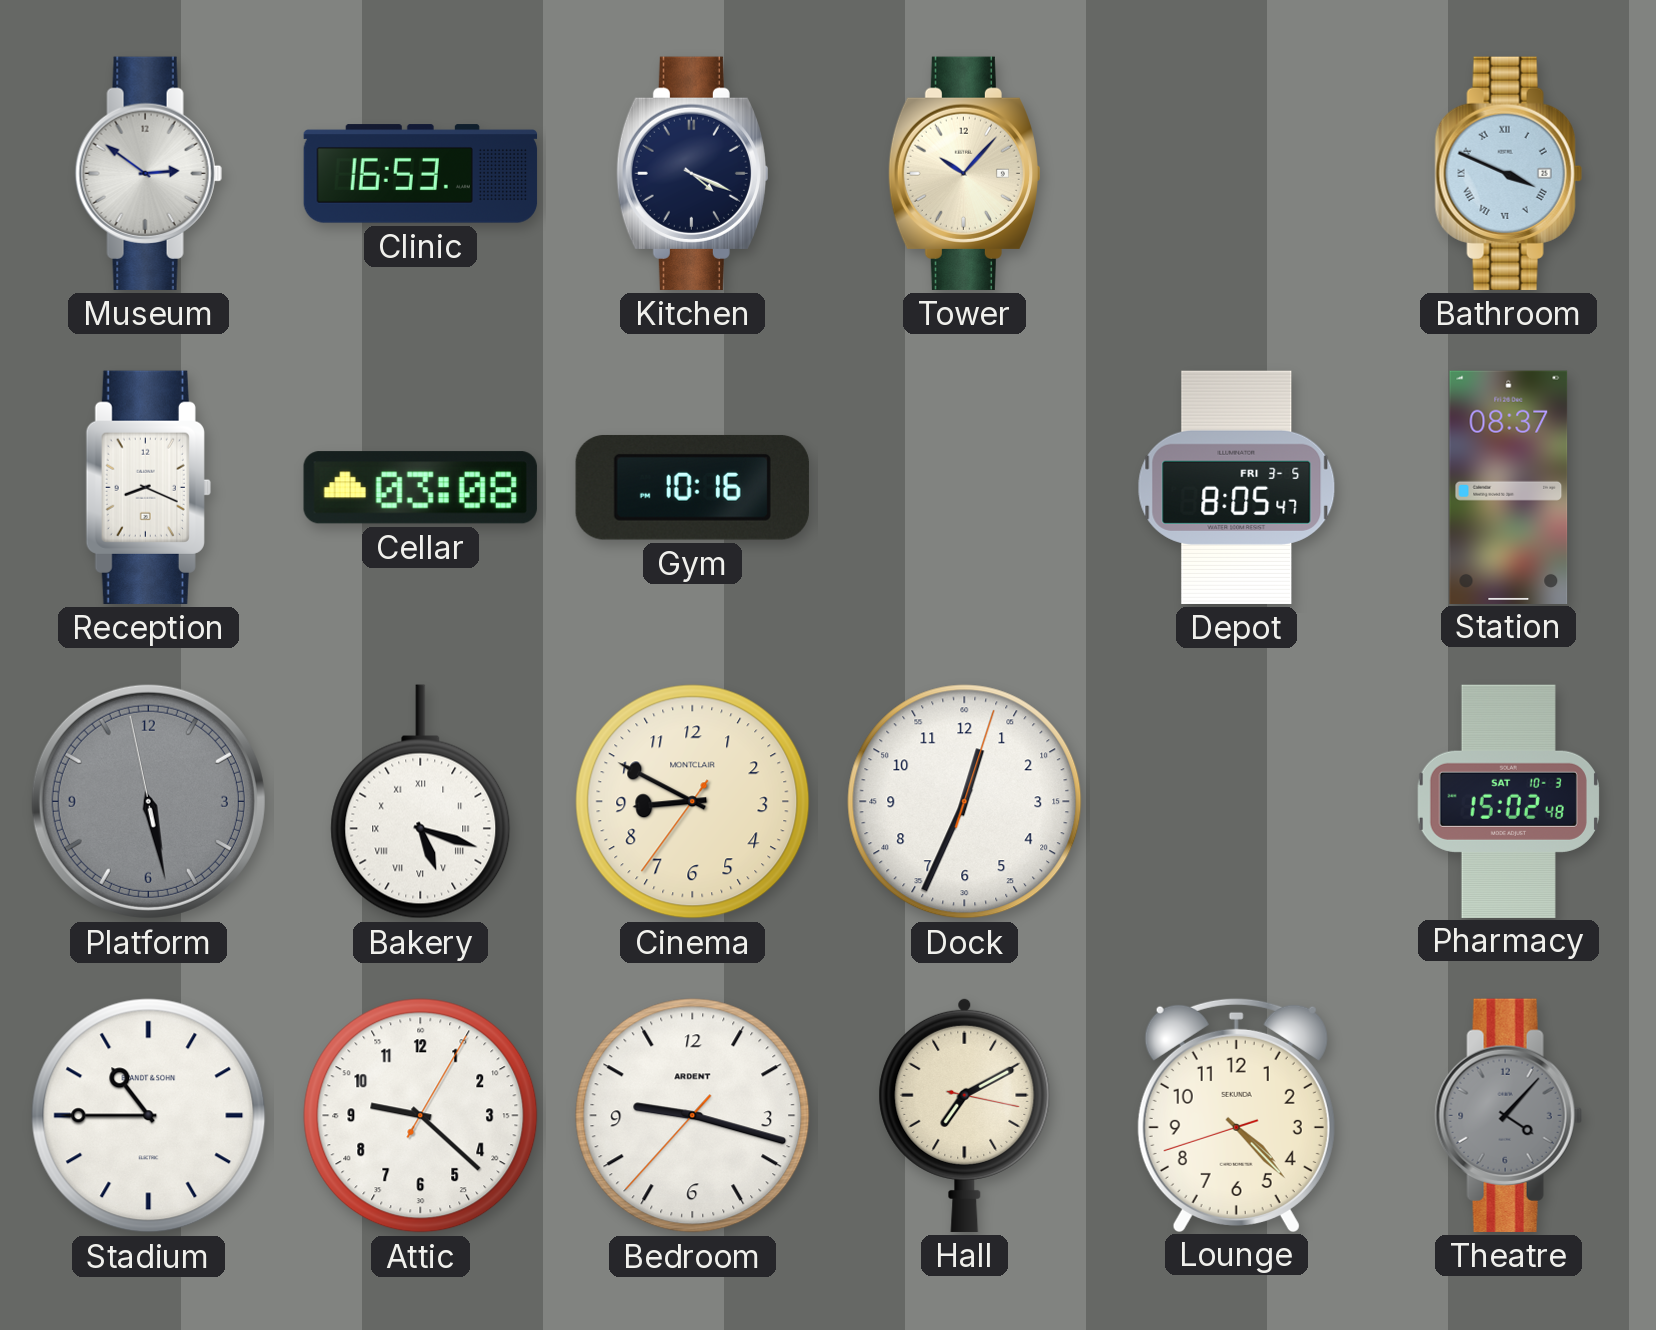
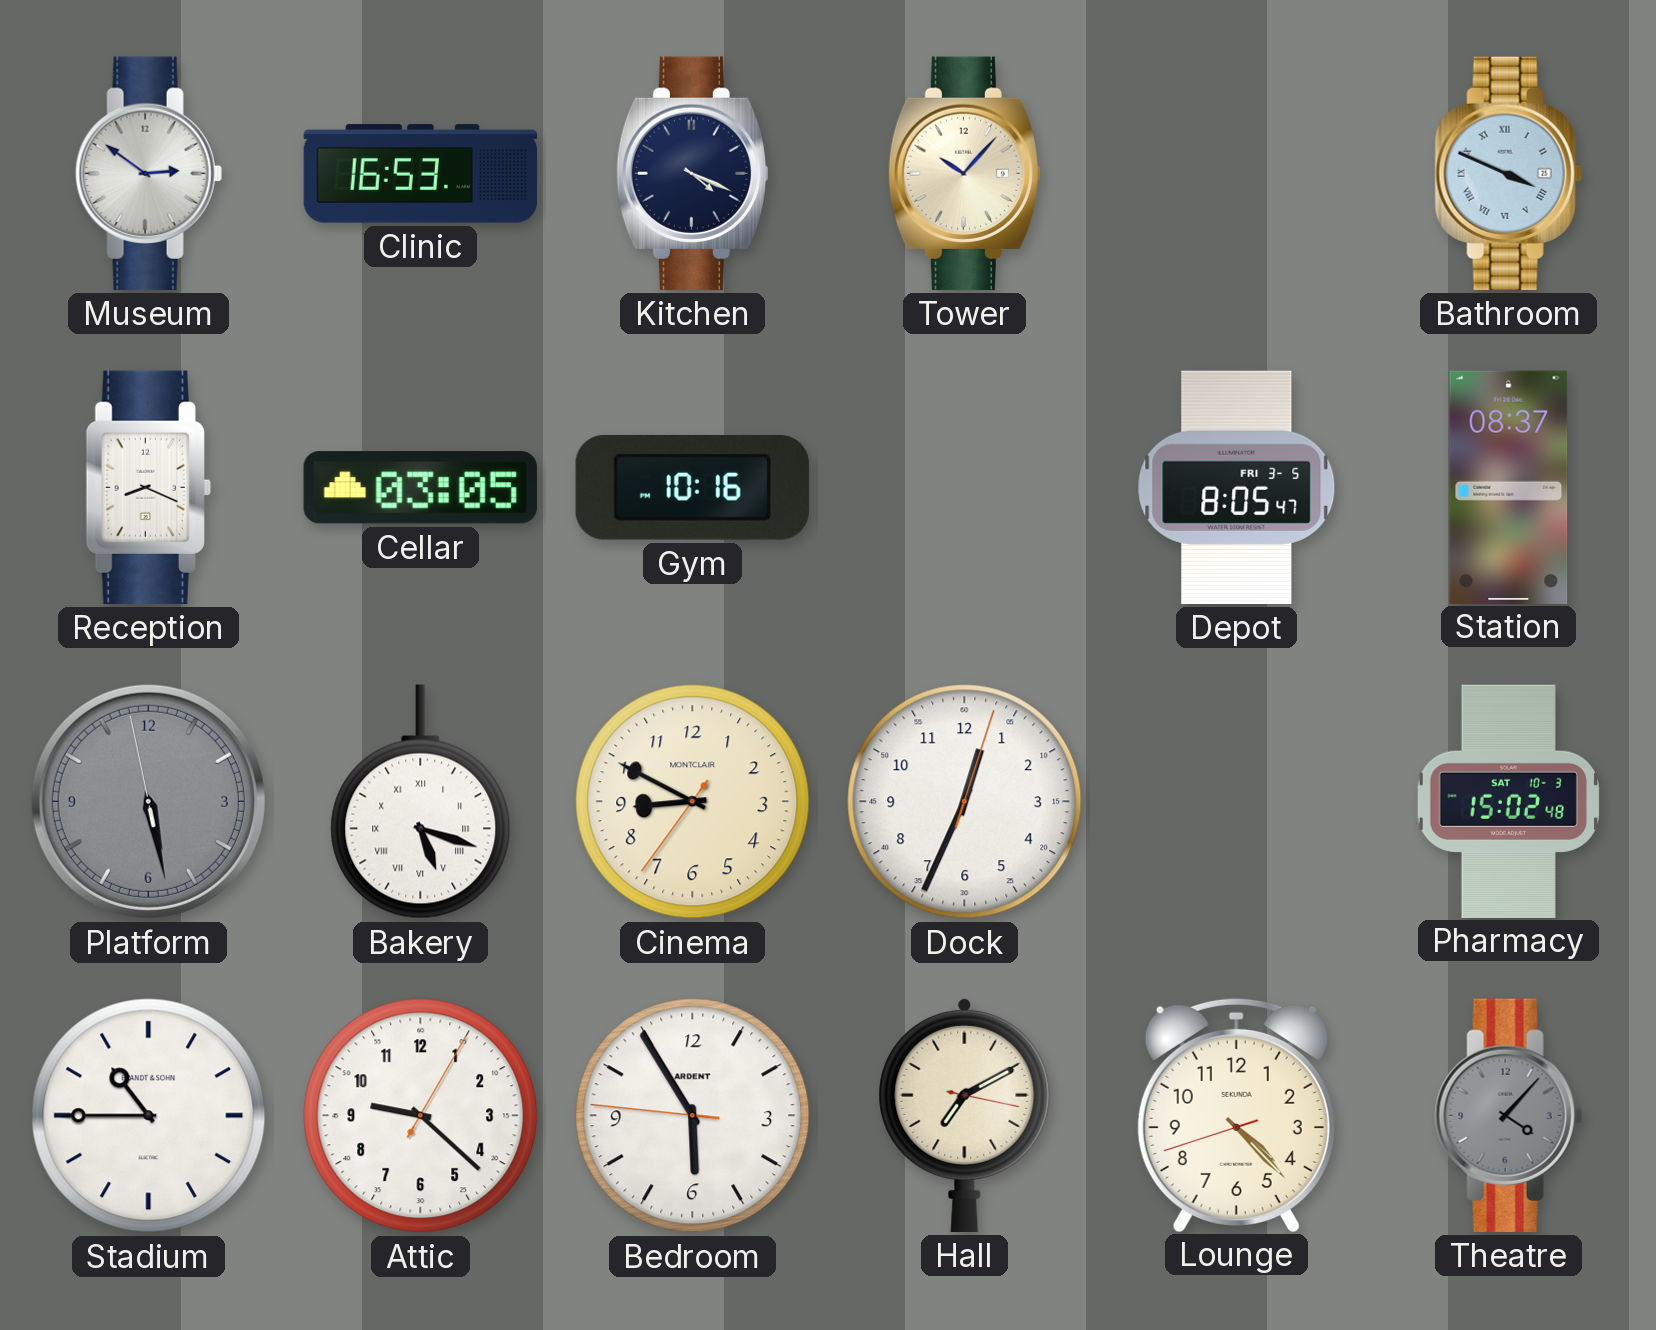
Cellar: 03:08 -> 03:05
Bedroom: 9:17 -> 5:54
